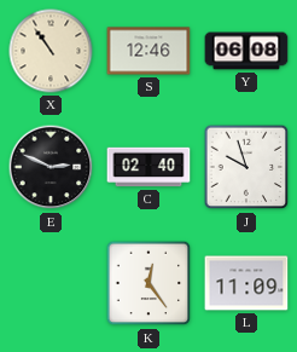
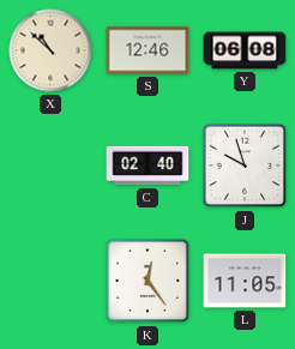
X: 10:54 -> 10:52
E: 2:49 -> none
L: 11:09 -> 11:05
